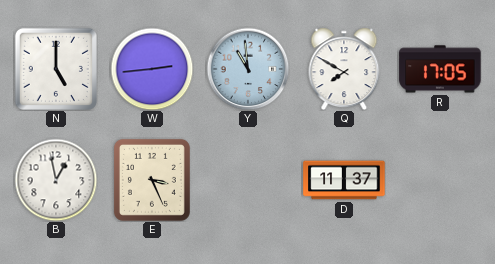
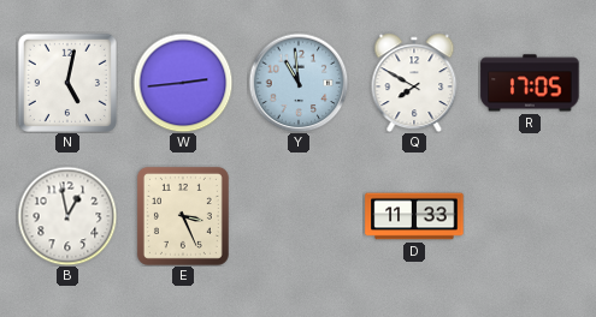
N: 5:00 -> 5:02
D: 11:37 -> 11:33
